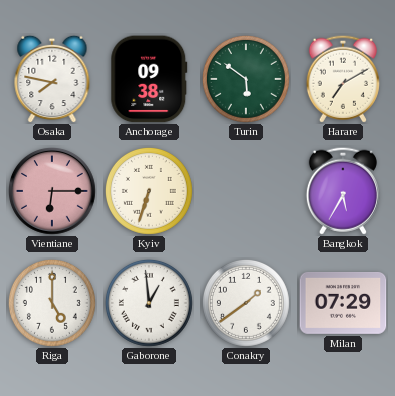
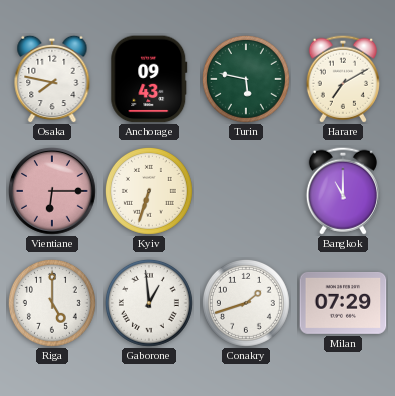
Anchorage: 09:38 -> 09:43
Turin: 5:51 -> 5:47
Bangkok: 5:35 -> 11:00
Conakry: 1:39 -> 1:42
